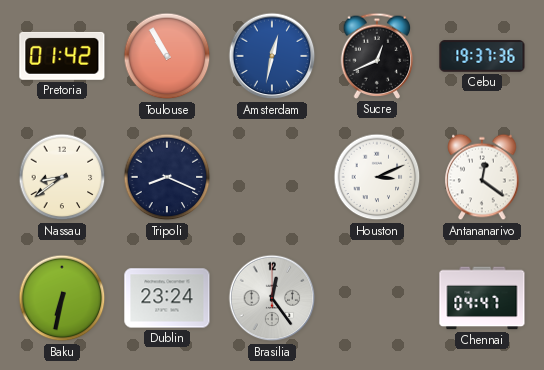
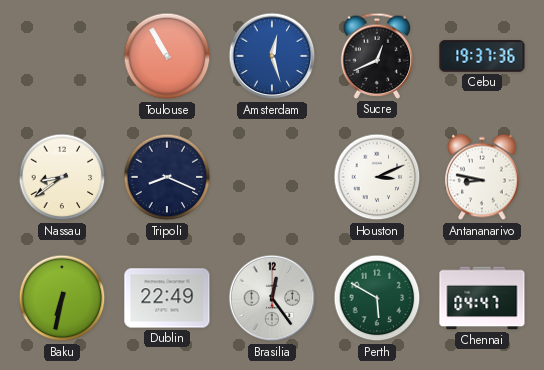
Pretoria: 01:42 -> none
Amsterdam: 12:32 -> 12:27
Antananarivo: 12:21 -> 8:47
Dublin: 23:24 -> 22:49
Perth: none -> 5:50
